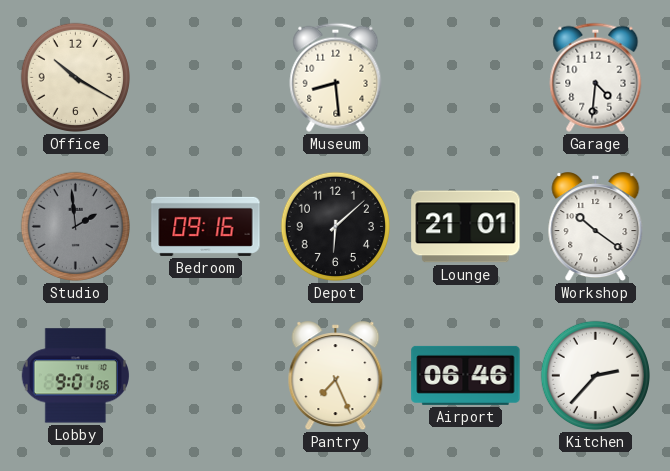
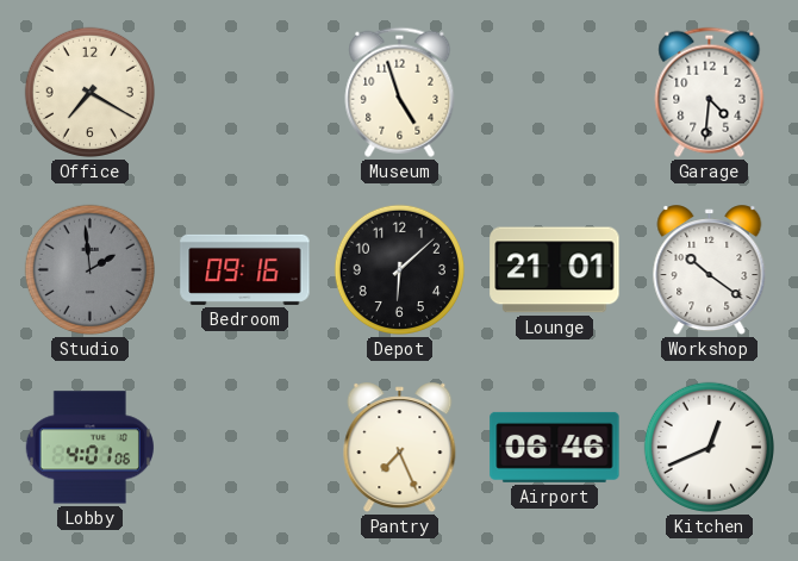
Office: 10:20 -> 7:20
Museum: 8:29 -> 4:57
Lobby: 9:01 -> 4:01
Kitchen: 2:37 -> 12:41
